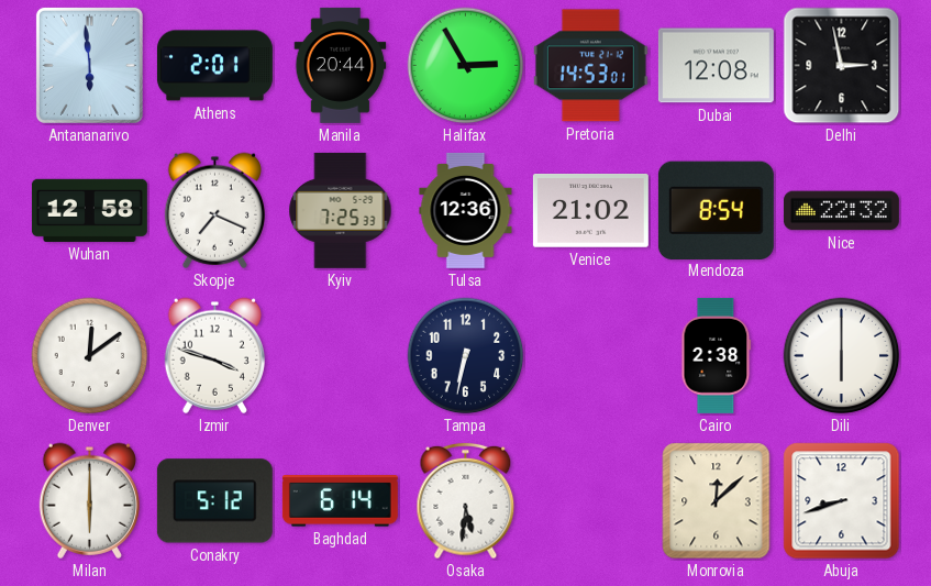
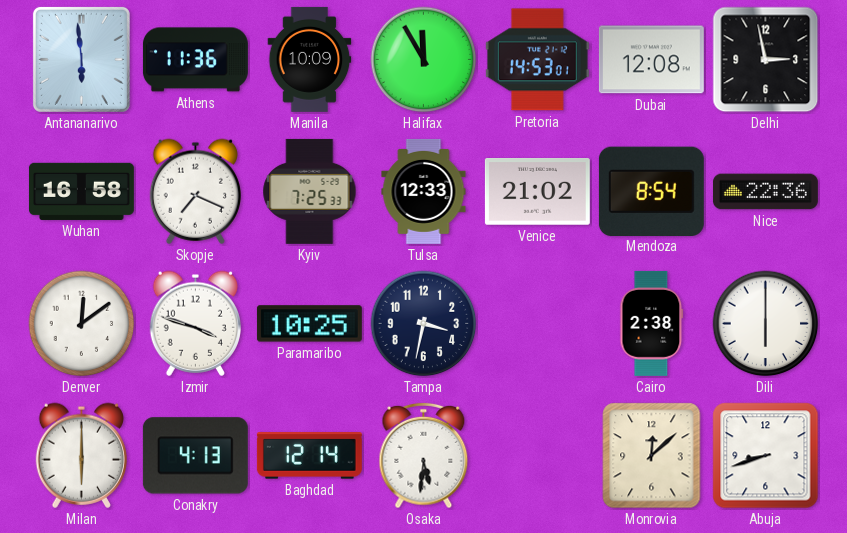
Athens: 2:01 -> 11:36
Manila: 20:44 -> 10:09
Halifax: 2:55 -> 11:55
Wuhan: 12:58 -> 16:58
Tulsa: 12:36 -> 12:33
Nice: 22:32 -> 22:36
Paramaribo: none -> 10:25
Tampa: 6:32 -> 3:32
Conakry: 5:12 -> 4:13
Baghdad: 6:14 -> 12:14
